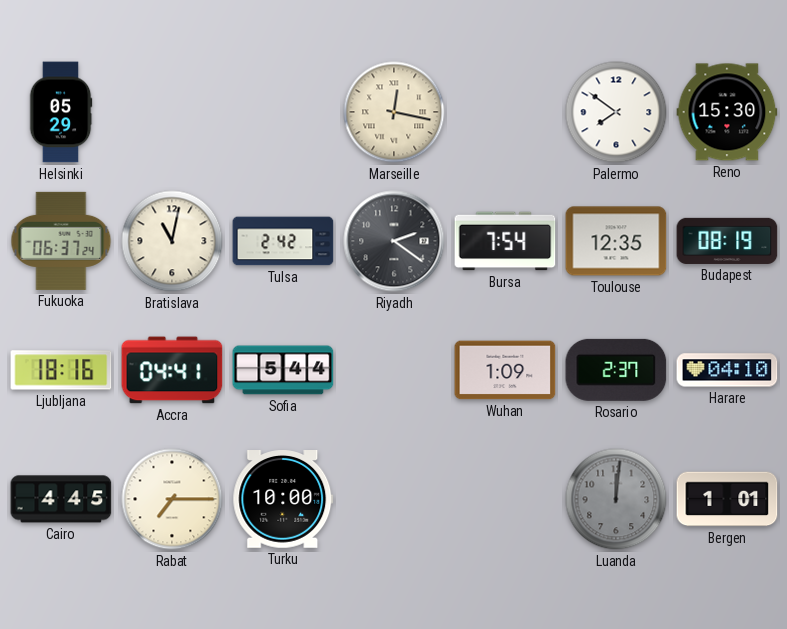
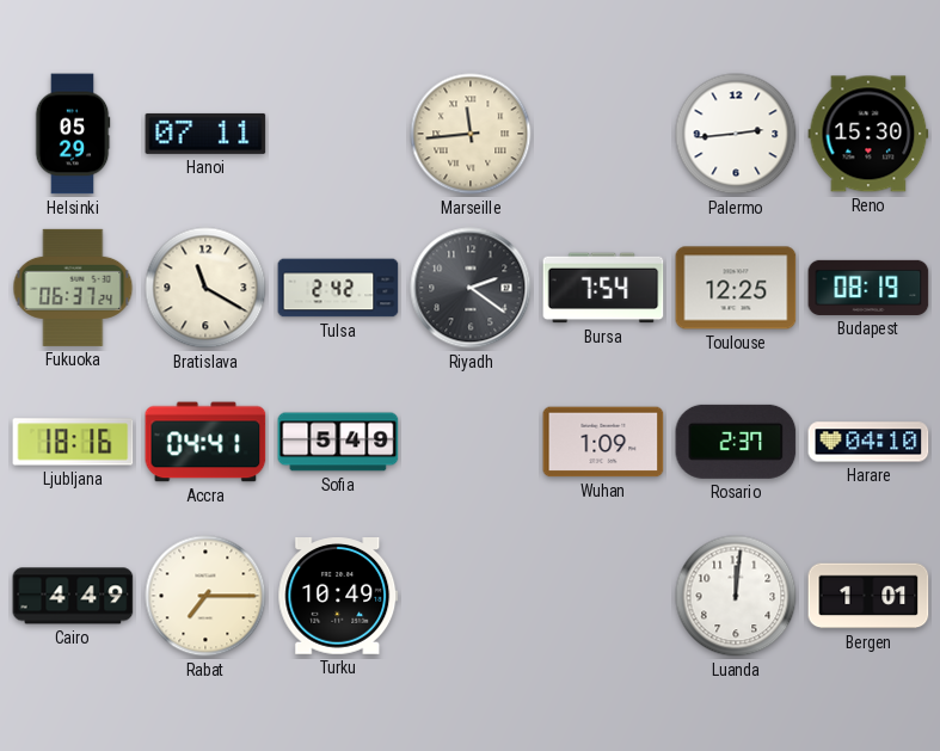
Hanoi: none -> 07:11
Marseille: 12:17 -> 11:44
Palermo: 7:51 -> 2:44
Bratislava: 11:02 -> 11:20
Toulouse: 12:35 -> 12:25
Sofia: 5:44 -> 5:49
Cairo: 4:45 -> 4:49
Turku: 10:00 -> 10:49
Luanda dial: grey -> white
